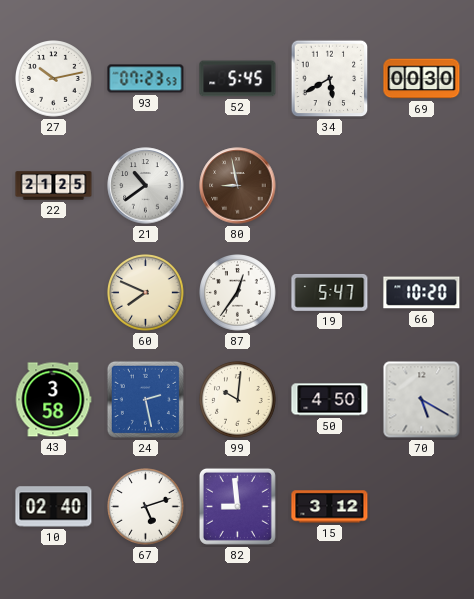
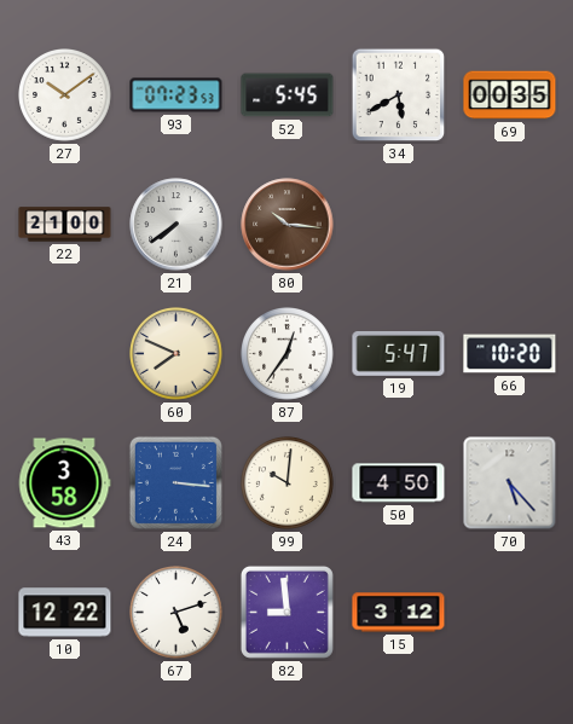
27: 10:13 -> 10:09
69: 00:30 -> 00:35
22: 21:25 -> 21:00
21: 10:39 -> 7:39
80: 8:58 -> 10:16
24: 2:28 -> 3:16
70: 5:20 -> 5:23
10: 02:40 -> 12:22
